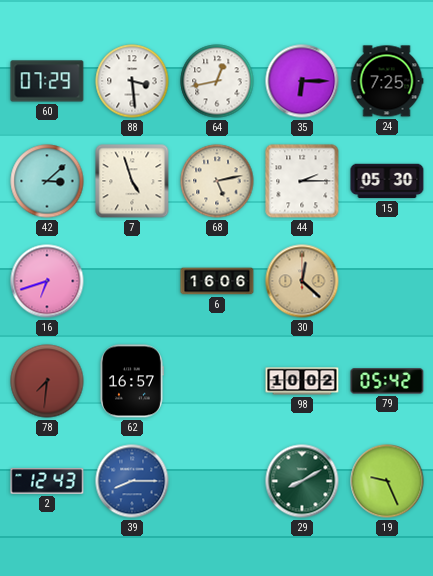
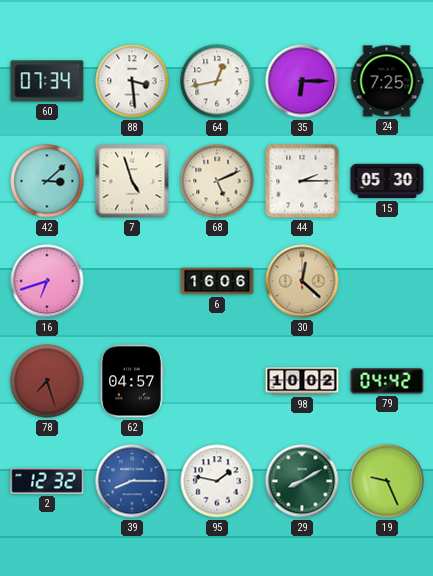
60: 07:29 -> 07:34
68: 5:13 -> 5:11
78: 7:31 -> 7:27
62: 16:57 -> 04:57
79: 05:42 -> 04:42
2: 12:43 -> 12:32
95: none -> 1:47
